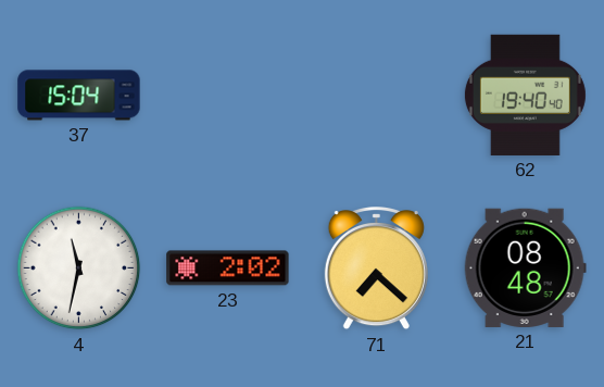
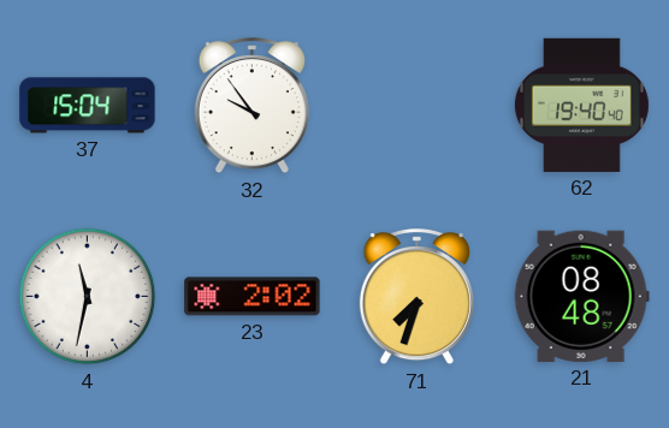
32: none -> 9:54
71: 7:22 -> 7:33
